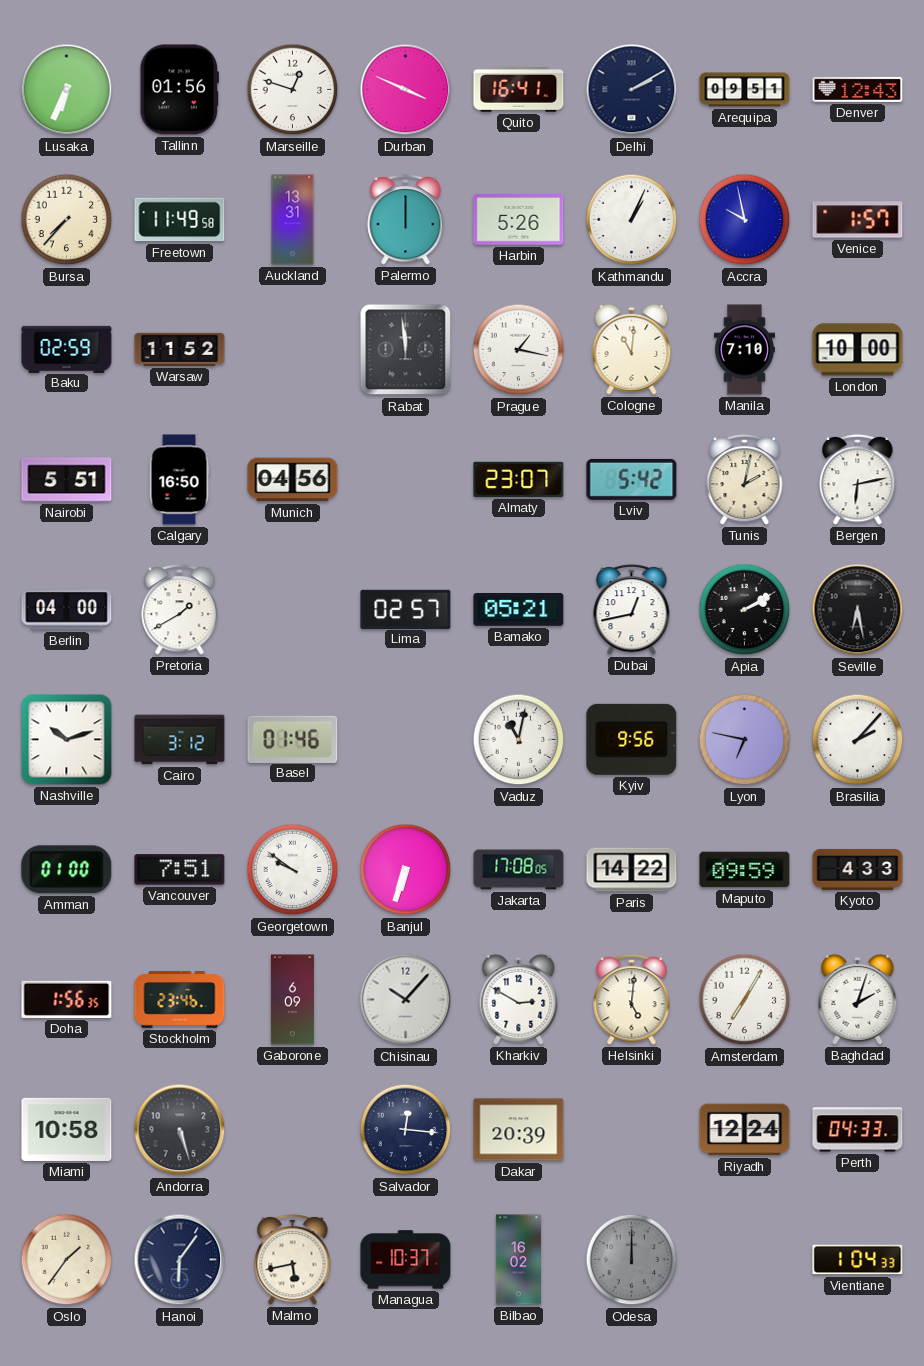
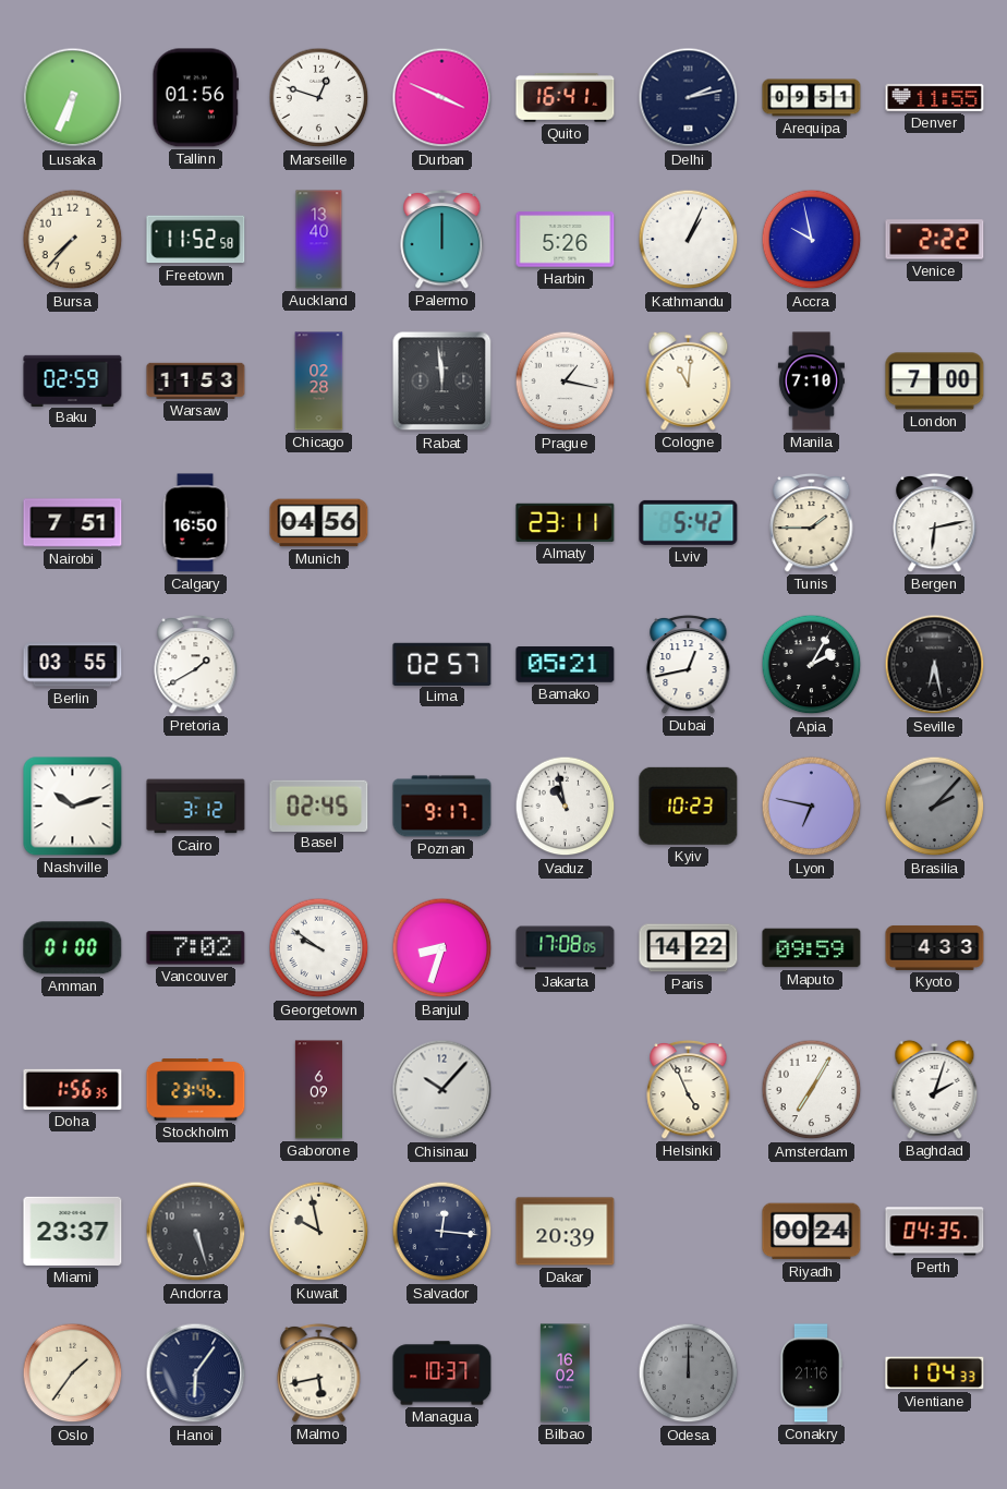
Delhi: 2:10 -> 2:13
Denver: 12:43 -> 11:55
Freetown: 11:49 -> 11:52
Auckland: 13:31 -> 13:40
Venice: 1:57 -> 2:22
Warsaw: 11:52 -> 11:53
Chicago: none -> 02:28
London: 10:00 -> 7:00
Nairobi: 5:51 -> 7:51
Almaty: 23:07 -> 23:11
Tunis: 2:02 -> 1:45
Berlin: 04:00 -> 03:55
Apia: 2:10 -> 2:05
Basel: 01:46 -> 02:45
Poznan: none -> 9:17
Vaduz: 11:02 -> 10:58
Kyiv: 9:56 -> 10:23
Brasilia dial: white -> grey
Vancouver: 7:51 -> 7:02
Banjul: 6:33 -> 8:33
Kharkiv: 2:50 -> none
Helsinki: 5:01 -> 4:56
Miami: 10:58 -> 23:37
Kuwait: none -> 9:58
Riyadh: 12:24 -> 00:24
Perth: 04:33 -> 04:35
Conakry: none -> 21:16
